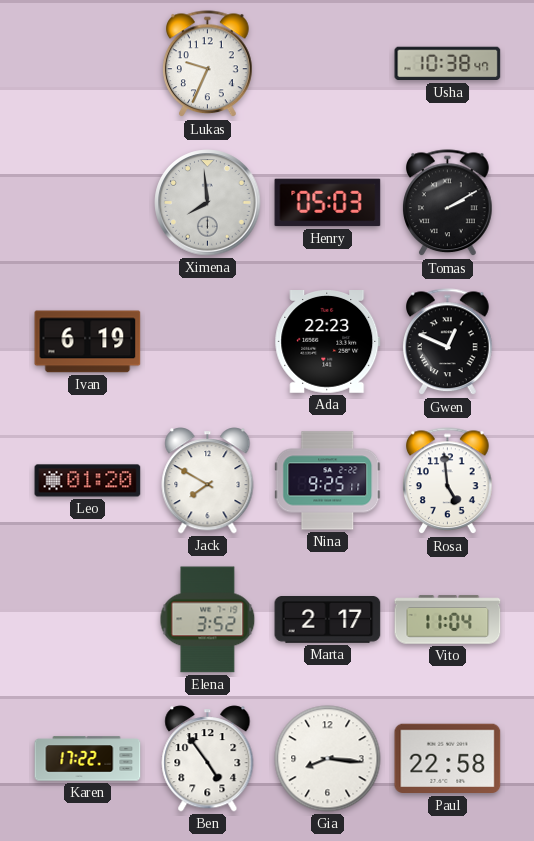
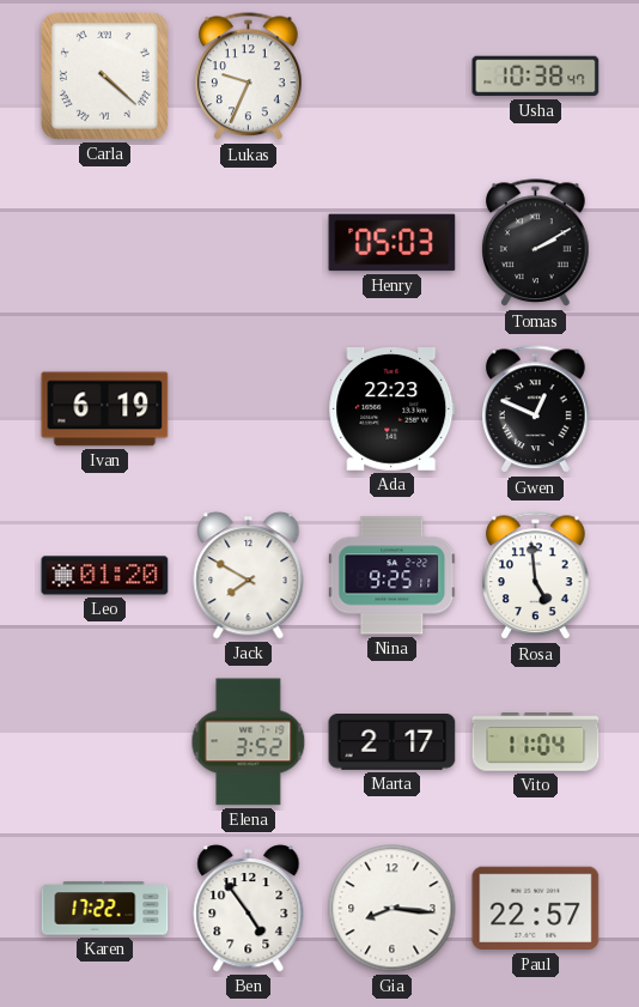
Carla: none -> 4:22
Ximena: 7:59 -> none
Paul: 22:58 -> 22:57
